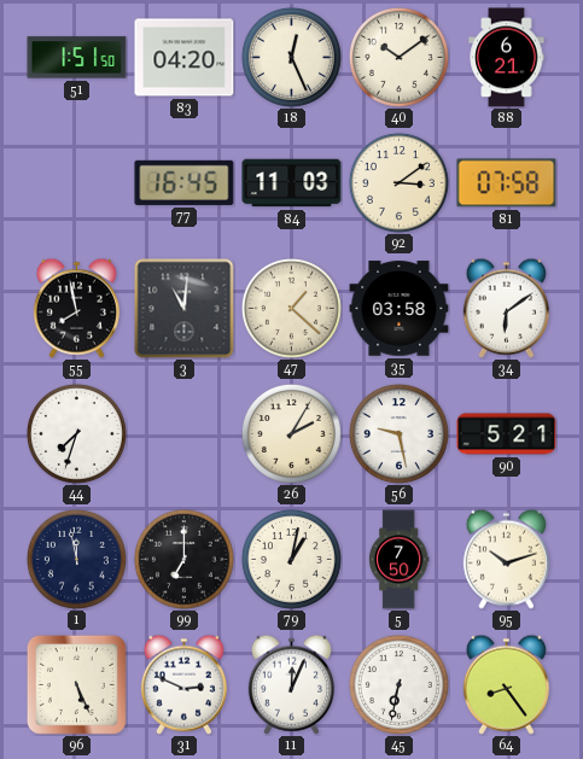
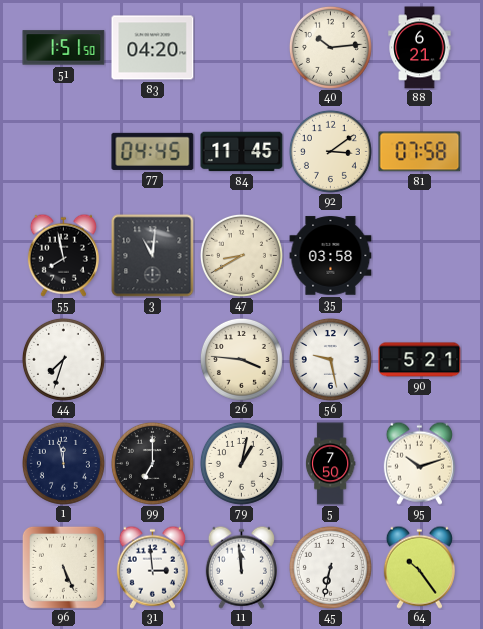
18: 12:26 -> none
40: 10:09 -> 10:14
77: 16:45 -> 04:45
84: 11:03 -> 11:45
47: 1:22 -> 8:40
34: 6:09 -> none
26: 2:05 -> 3:46
31: 2:49 -> 2:59
11: 12:04 -> 11:59
64: 8:24 -> 10:24
